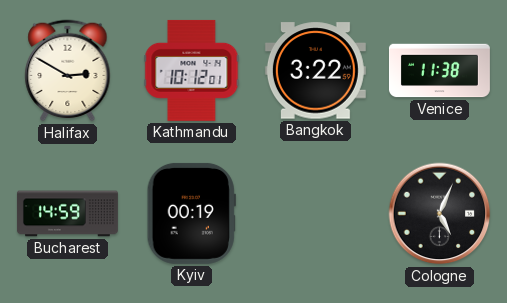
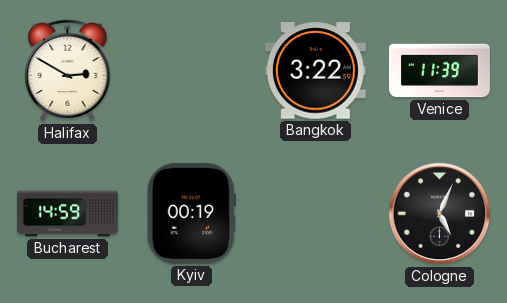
Kathmandu: 10:12 -> none
Venice: 11:38 -> 11:39
